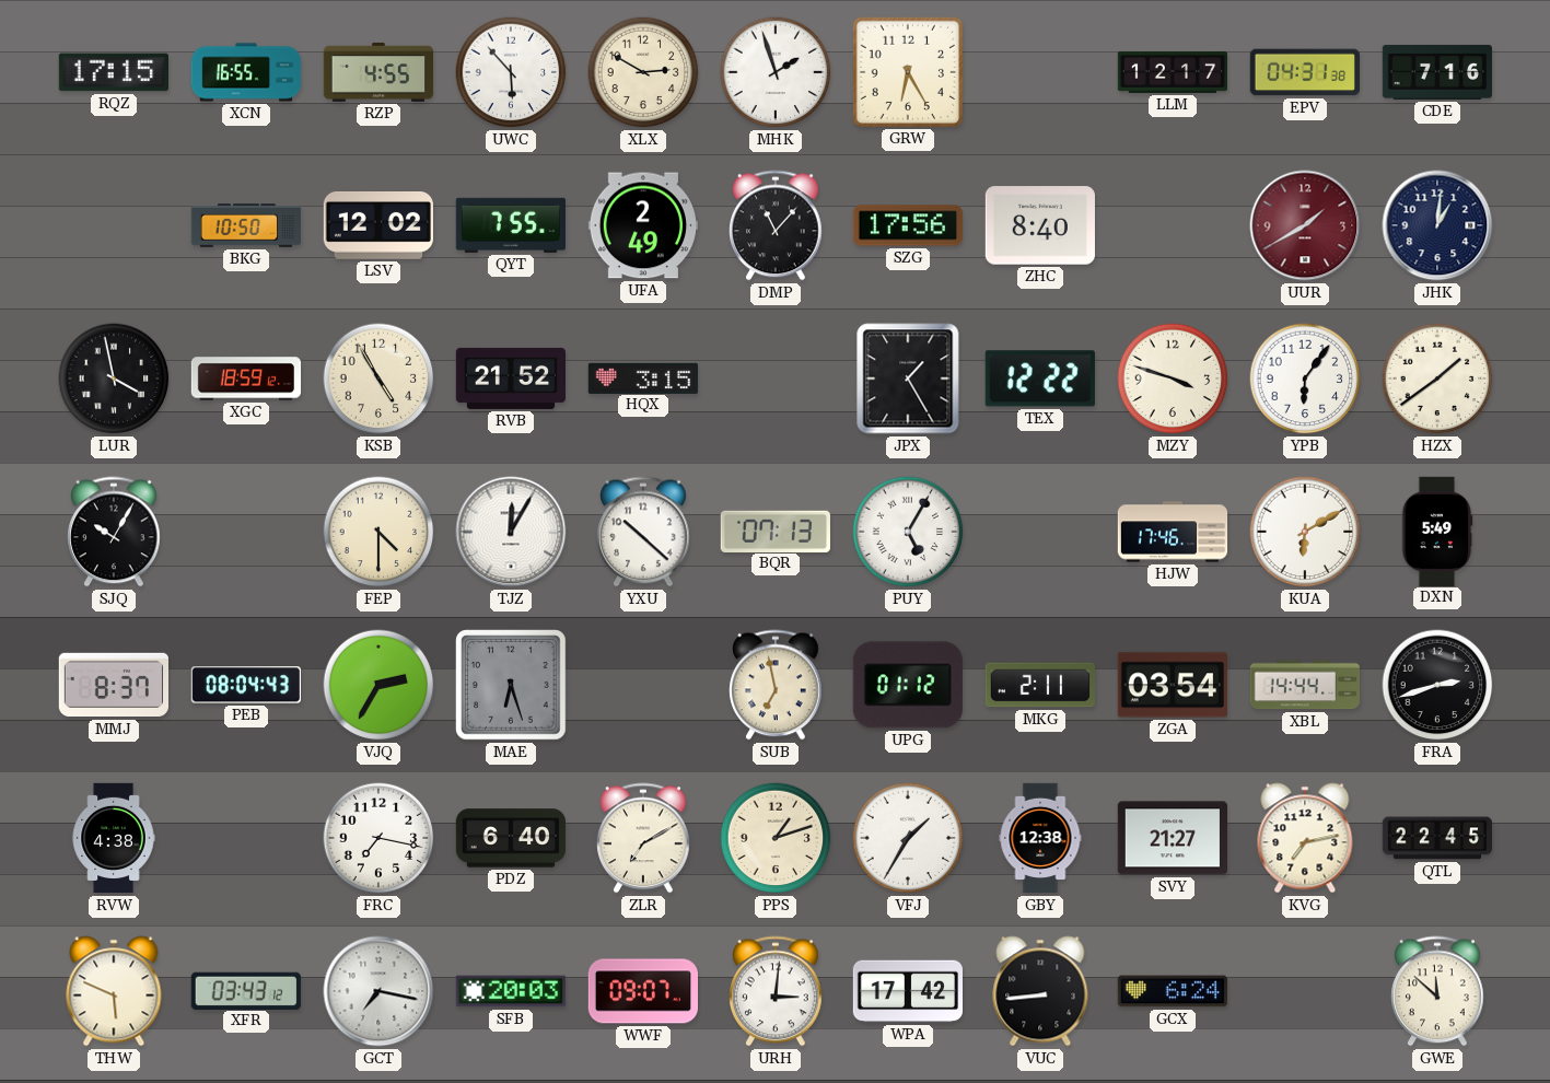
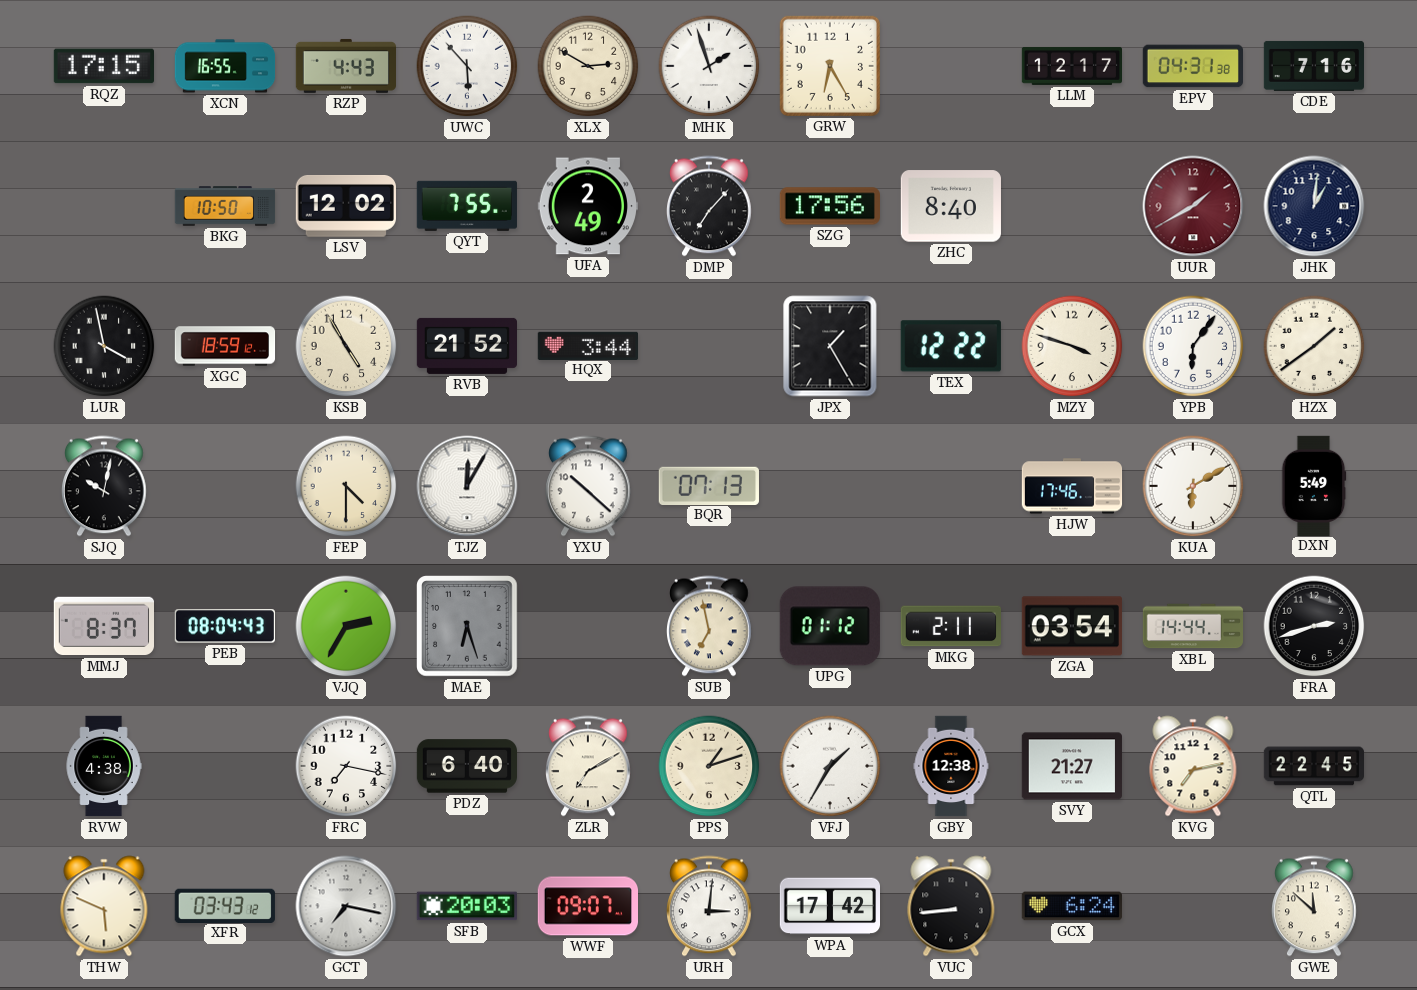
RZP: 4:55 -> 4:43
DMP: 11:07 -> 7:07
HQX: 3:15 -> 3:44
SJQ: 10:05 -> 10:02
PUY: 5:05 -> none
